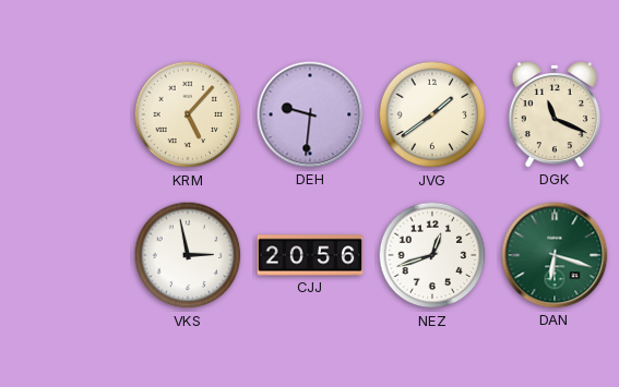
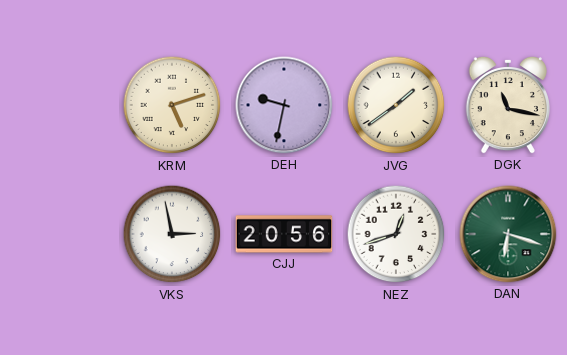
KRM: 5:07 -> 5:12
DEH: 9:31 -> 9:32
DGK: 11:19 -> 11:17
